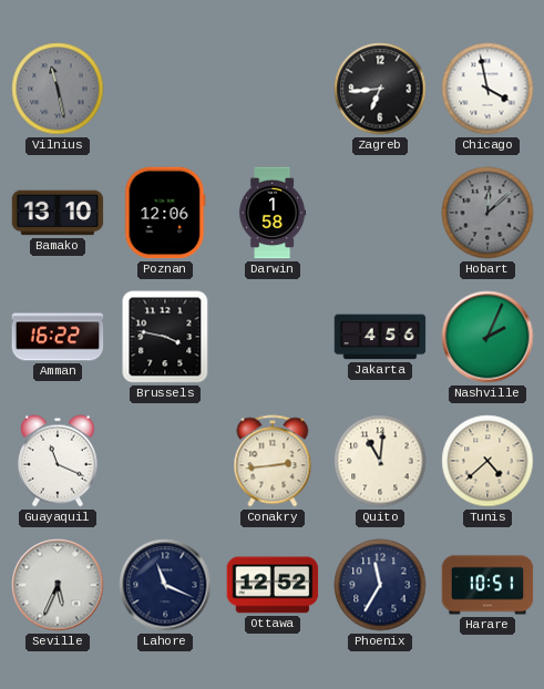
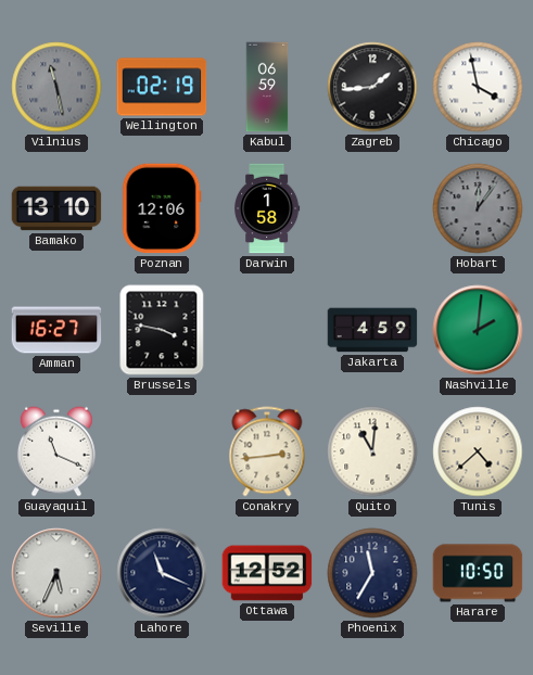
Wellington: none -> 02:19
Kabul: none -> 06:59
Zagreb: 6:44 -> 1:44
Hobart: 12:08 -> 12:06
Amman: 16:22 -> 16:27
Jakarta: 4:56 -> 4:59
Nashville: 2:04 -> 2:01
Harare: 10:51 -> 10:50
